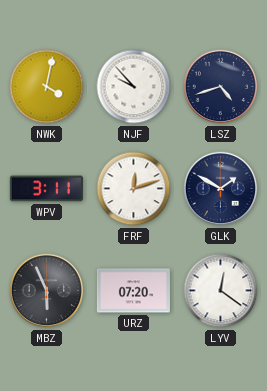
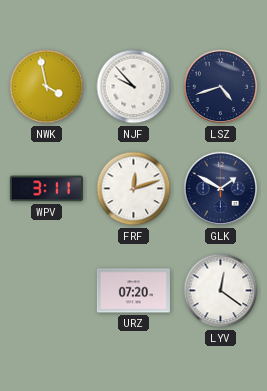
NWK: 4:02 -> 3:58
MBZ: 5:56 -> none
